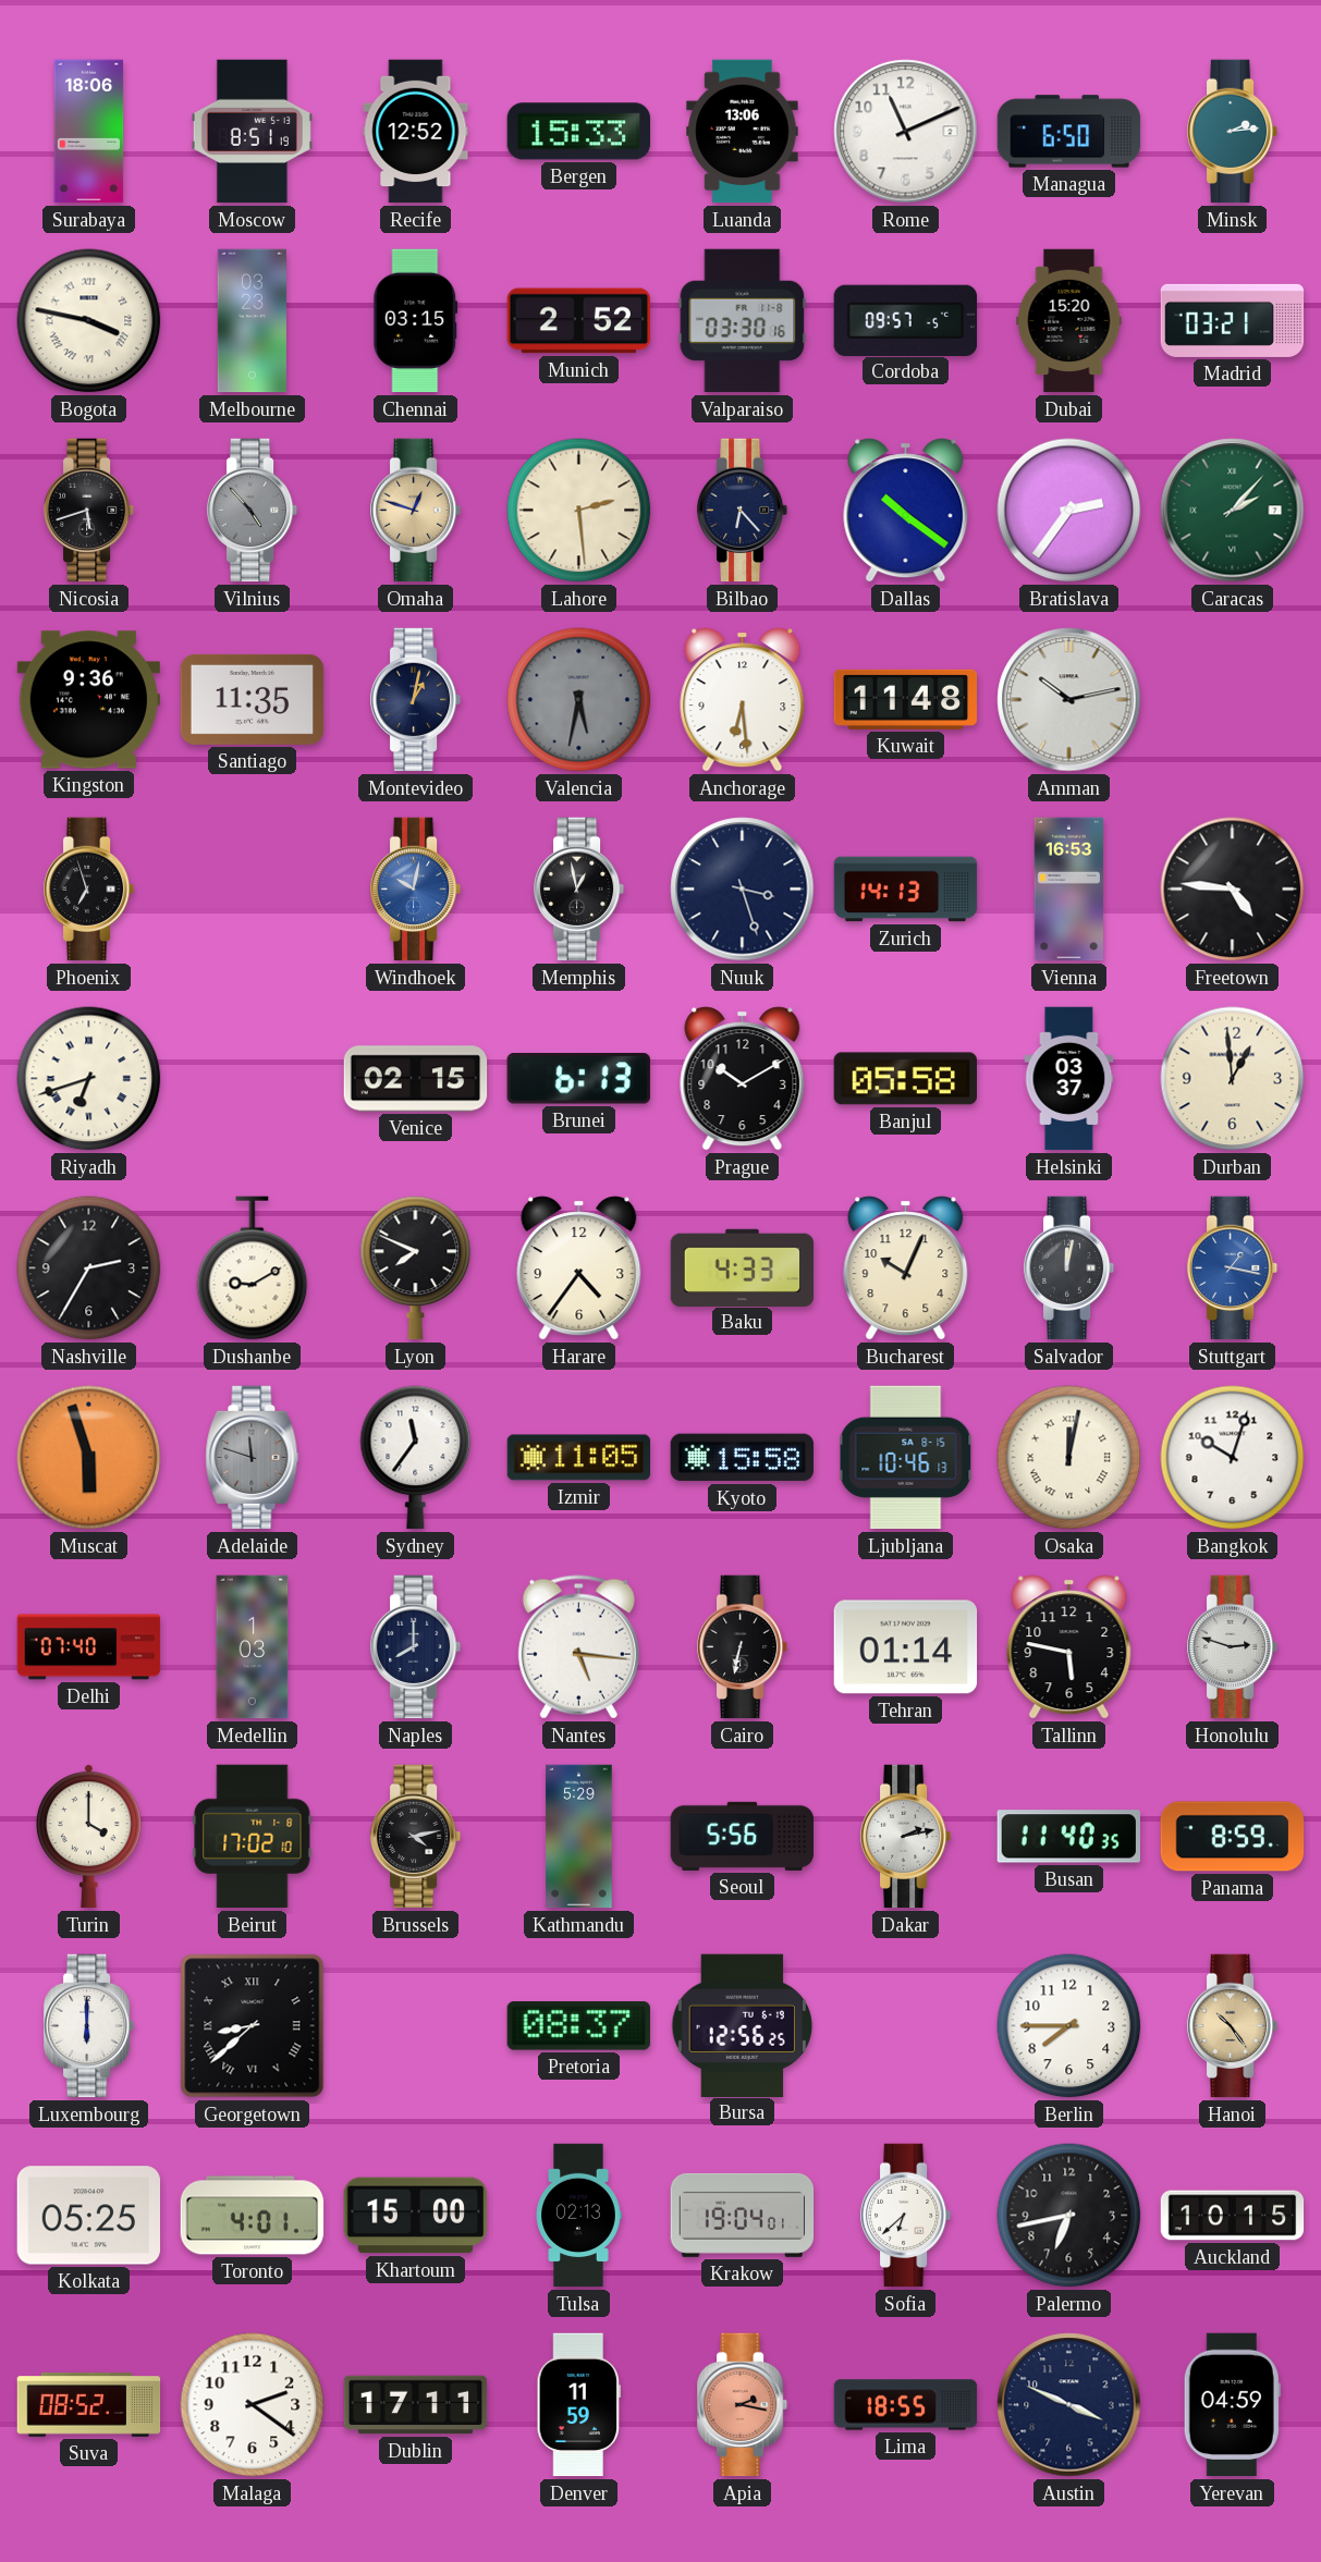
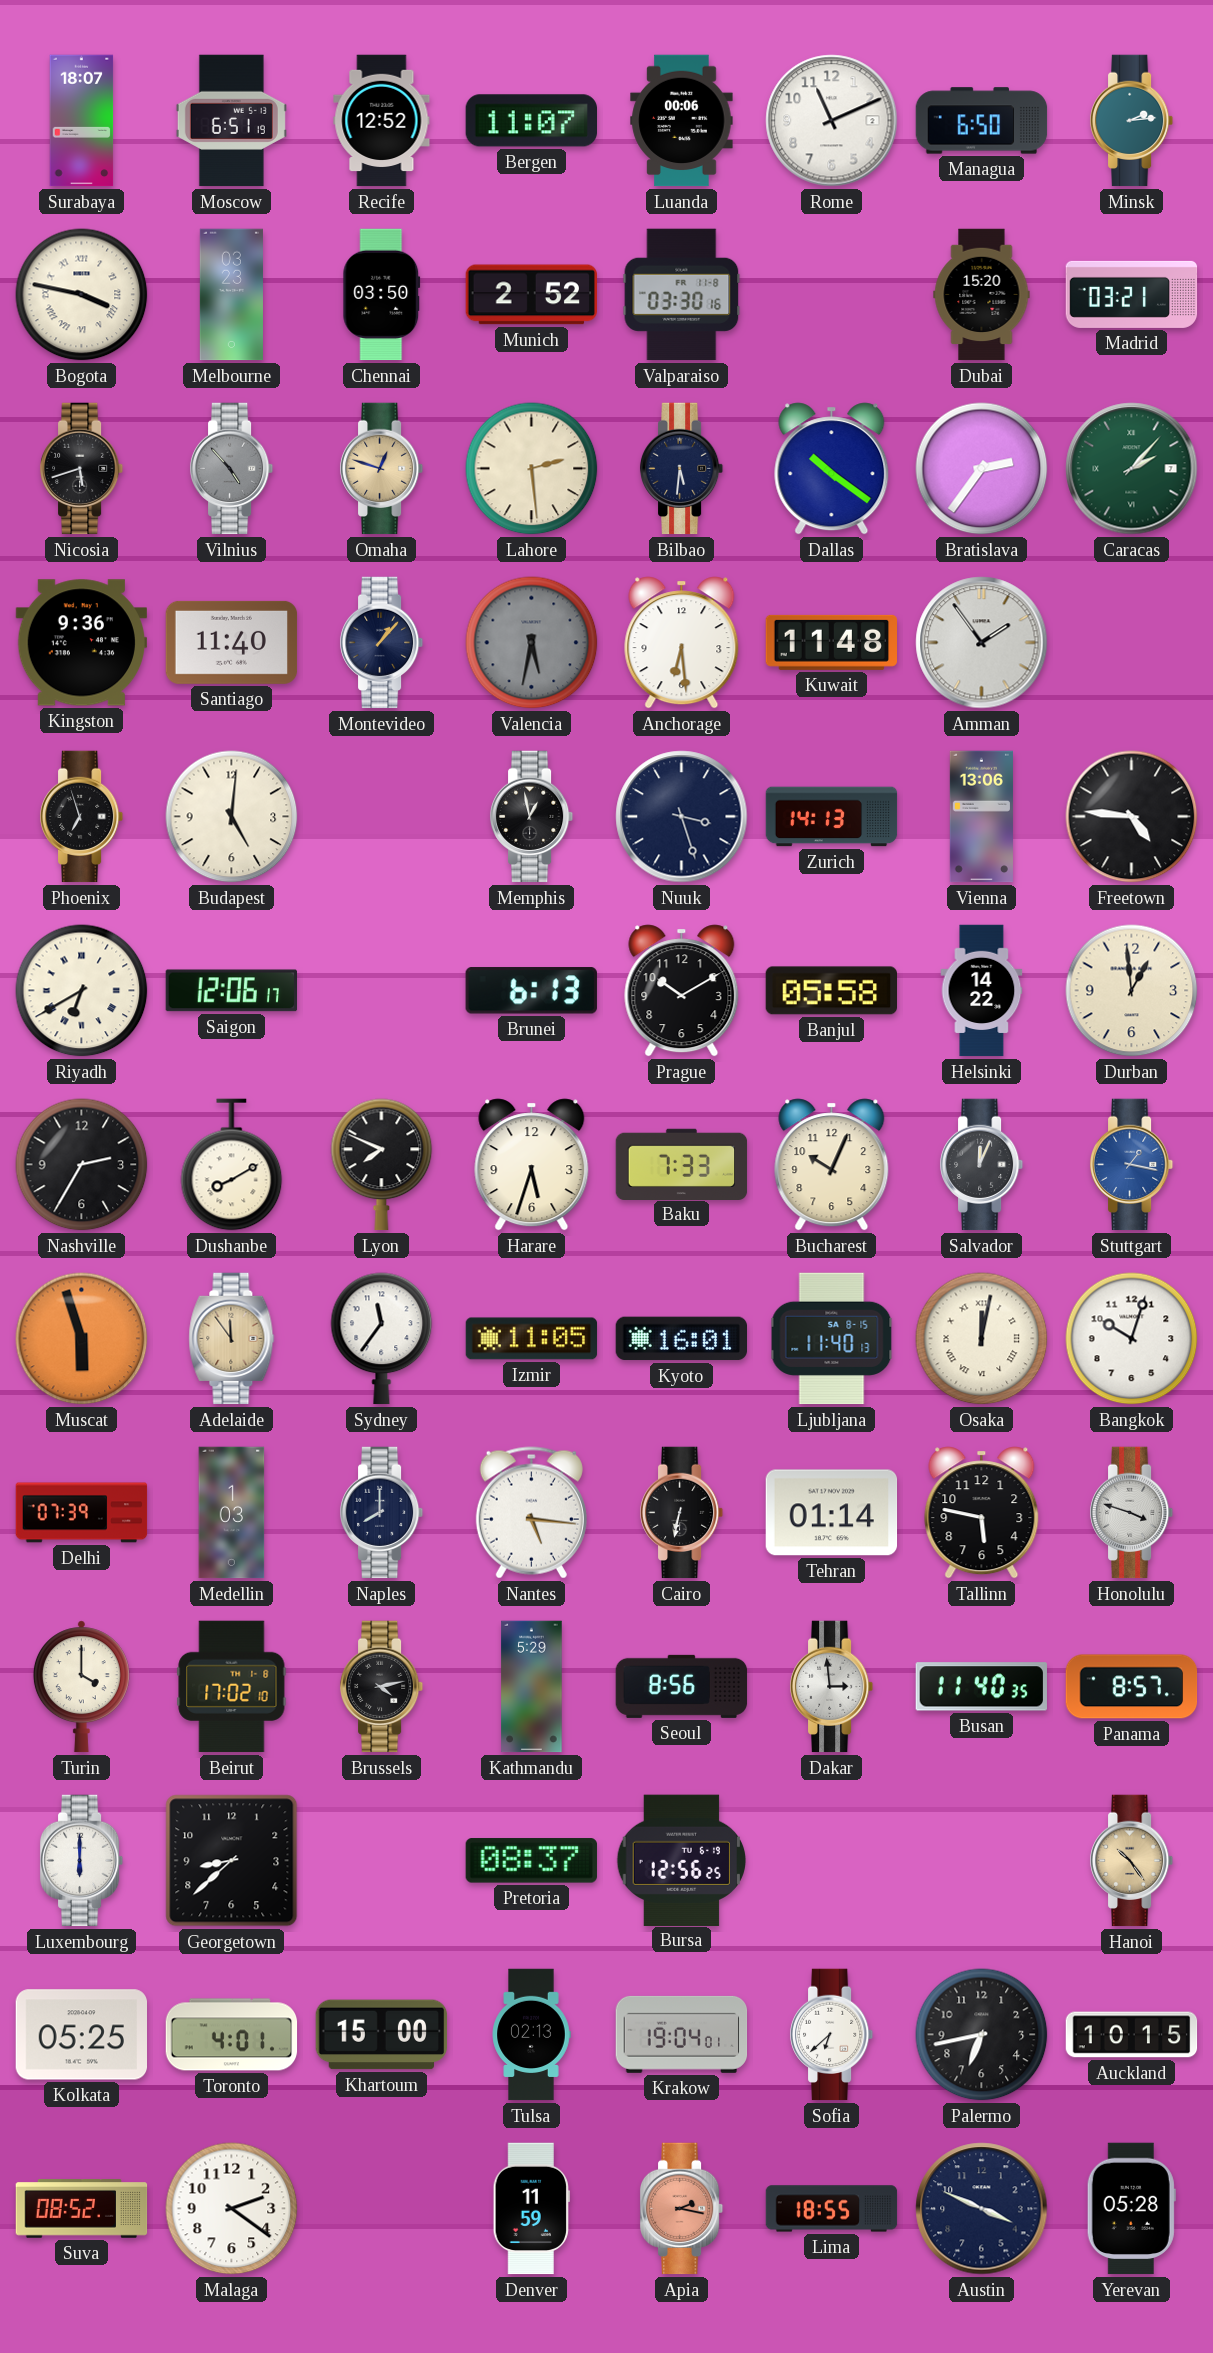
Surabaya: 18:06 -> 18:07
Moscow: 8:51 -> 6:51
Bergen: 15:33 -> 11:07
Luanda: 13:06 -> 00:06
Chennai: 03:15 -> 03:50
Cordoba: 09:57 -> none
Bilbao: 6:23 -> 5:31
Santiago: 11:35 -> 11:40
Montevideo: 1:02 -> 1:07
Amman: 10:13 -> 1:54
Budapest: none -> 5:01
Windhoek: 10:02 -> none
Vienna: 16:53 -> 13:06
Riyadh: 6:42 -> 6:40
Saigon: none -> 12:06
Venice: 02:15 -> none
Helsinki: 03:37 -> 14:22
Dushanbe: 9:10 -> 8:10
Harare: 4:36 -> 5:33
Baku: 4:33 -> 7:33
Salvador: 12:02 -> 12:04
Adelaide: 11:48 -> 11:54
Adelaide dial: grey -> champagne
Kyoto: 15:58 -> 16:01
Ljubljana: 10:46 -> 11:40
Delhi: 07:40 -> 07:39
Honolulu: 2:48 -> 3:48
Seoul: 5:56 -> 8:56
Dakar: 2:13 -> 2:59
Panama: 8:59 -> 8:57
Georgetown numerals: Roman -> Arabic
Berlin: 7:45 -> none
Dublin: 17:11 -> none
Yerevan: 04:59 -> 05:28
